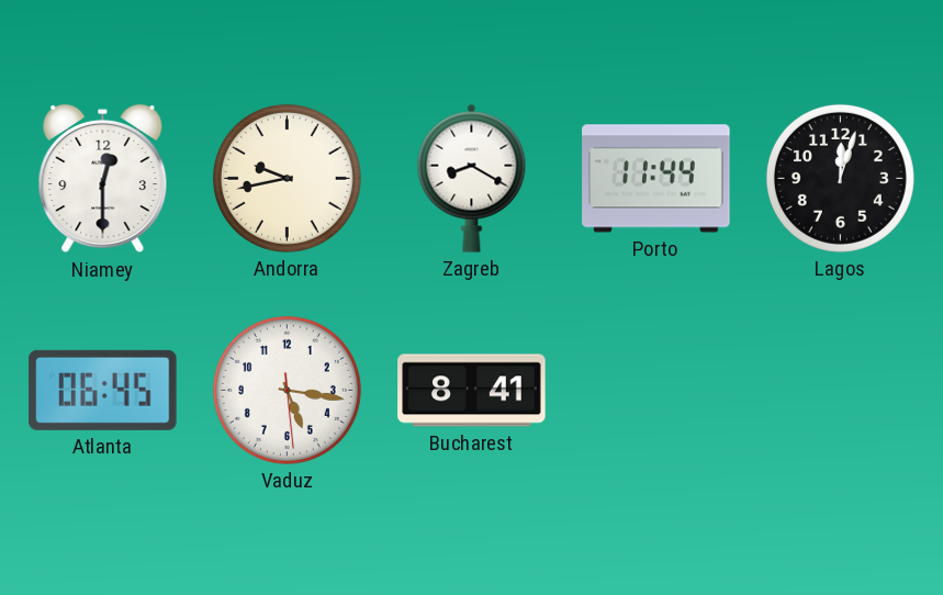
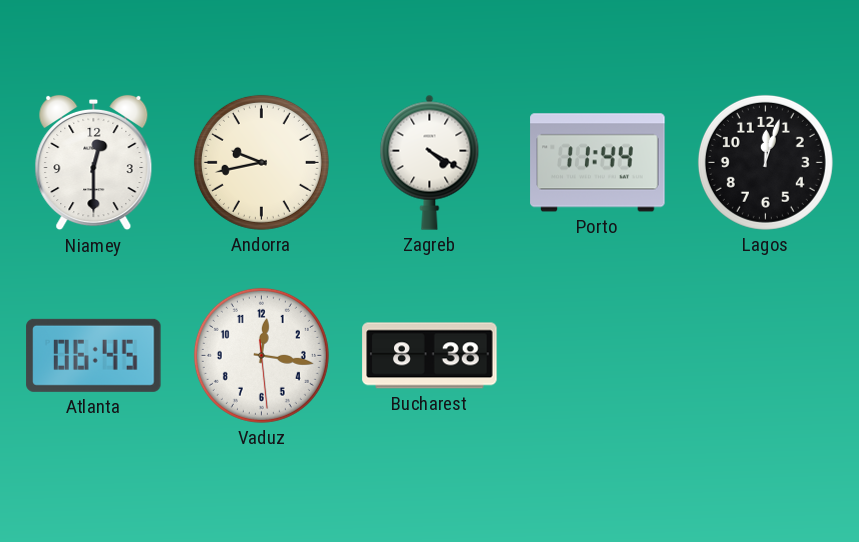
Zagreb: 8:20 -> 4:20
Vaduz: 5:16 -> 12:16
Bucharest: 8:41 -> 8:38
